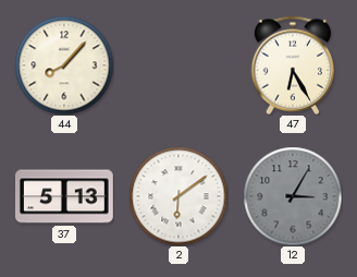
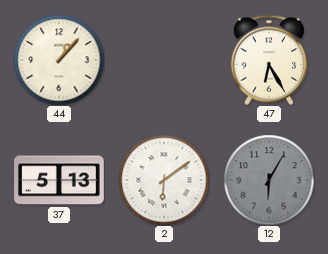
44: 8:07 -> 1:07
12: 3:05 -> 6:05
